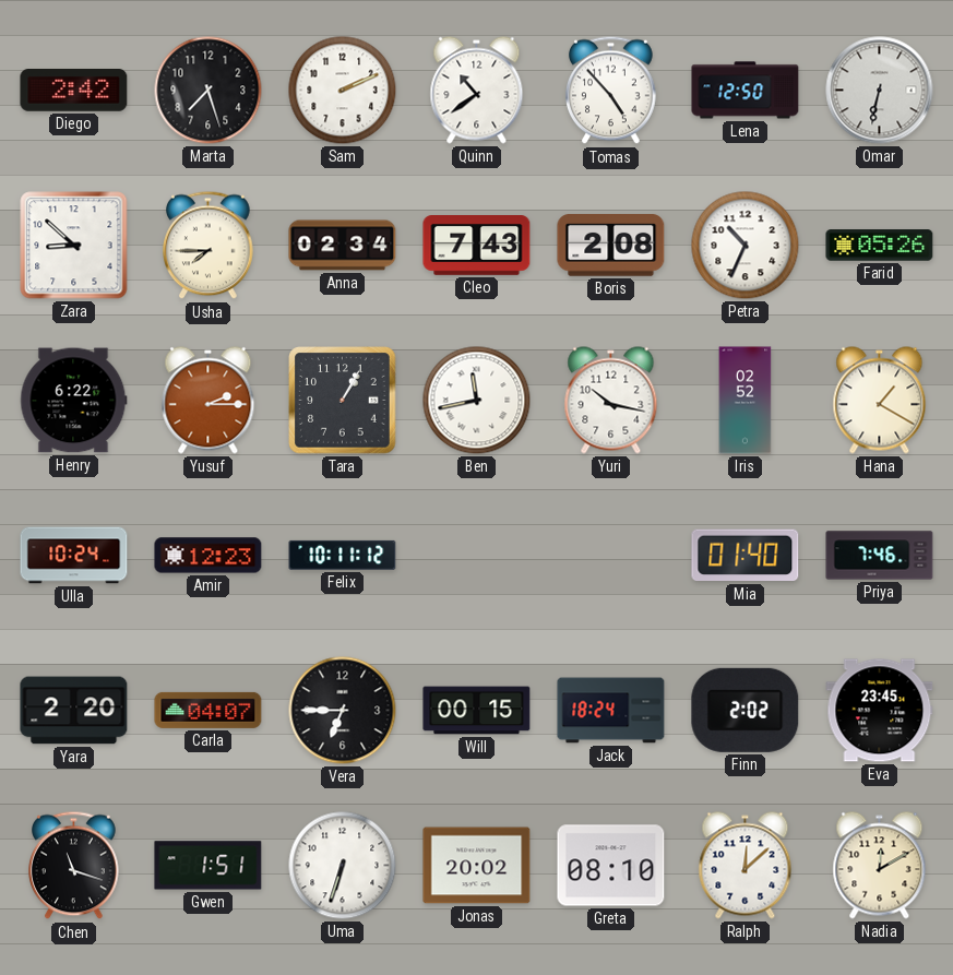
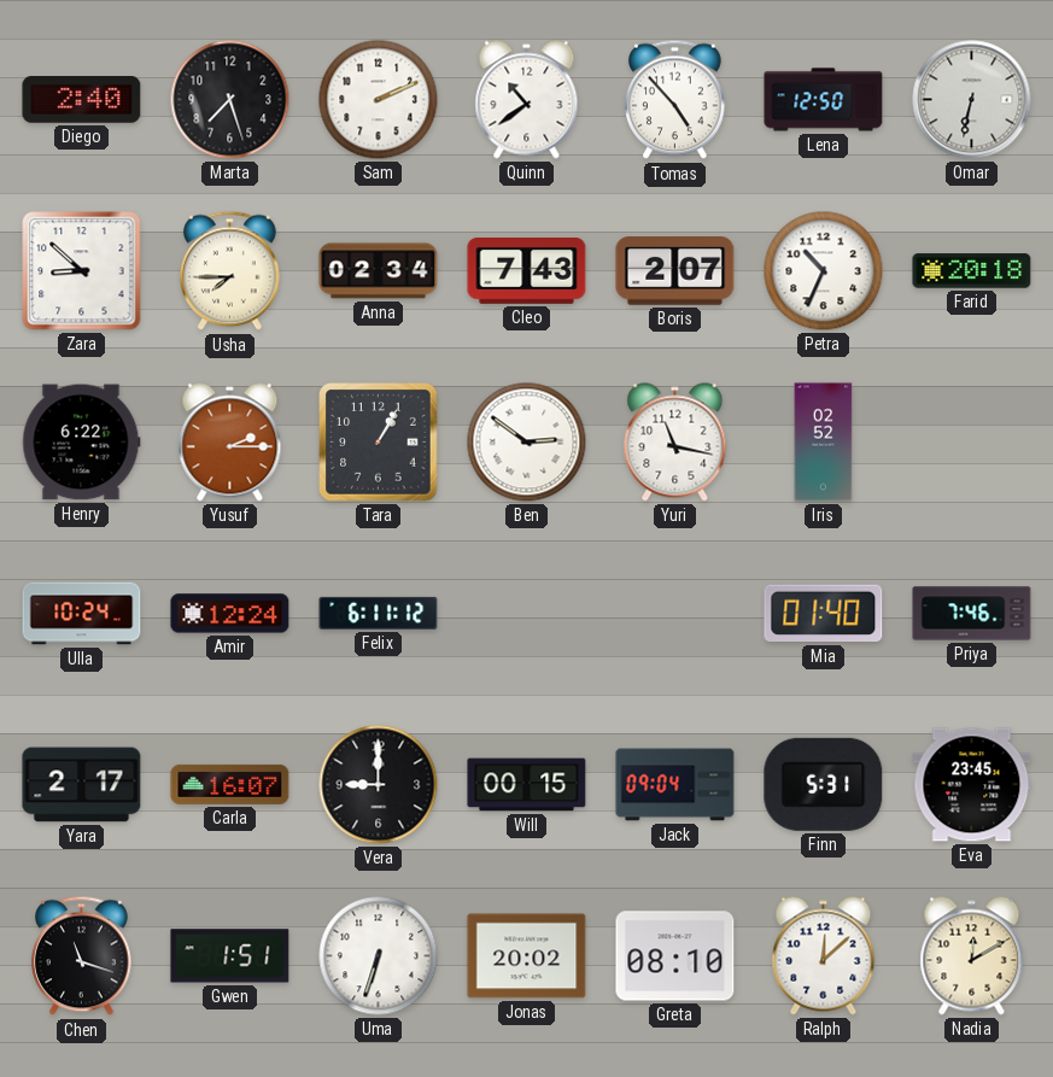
Diego: 2:42 -> 2:40
Boris: 2:08 -> 2:07
Farid: 05:26 -> 20:18
Ben: 11:43 -> 2:51
Yuri: 10:17 -> 11:17
Hana: 1:20 -> none
Amir: 12:23 -> 12:24
Felix: 10:11 -> 6:11
Yara: 2:20 -> 2:17
Carla: 04:07 -> 16:07
Vera: 6:45 -> 9:00
Jack: 18:24 -> 09:04
Finn: 2:02 -> 5:31
